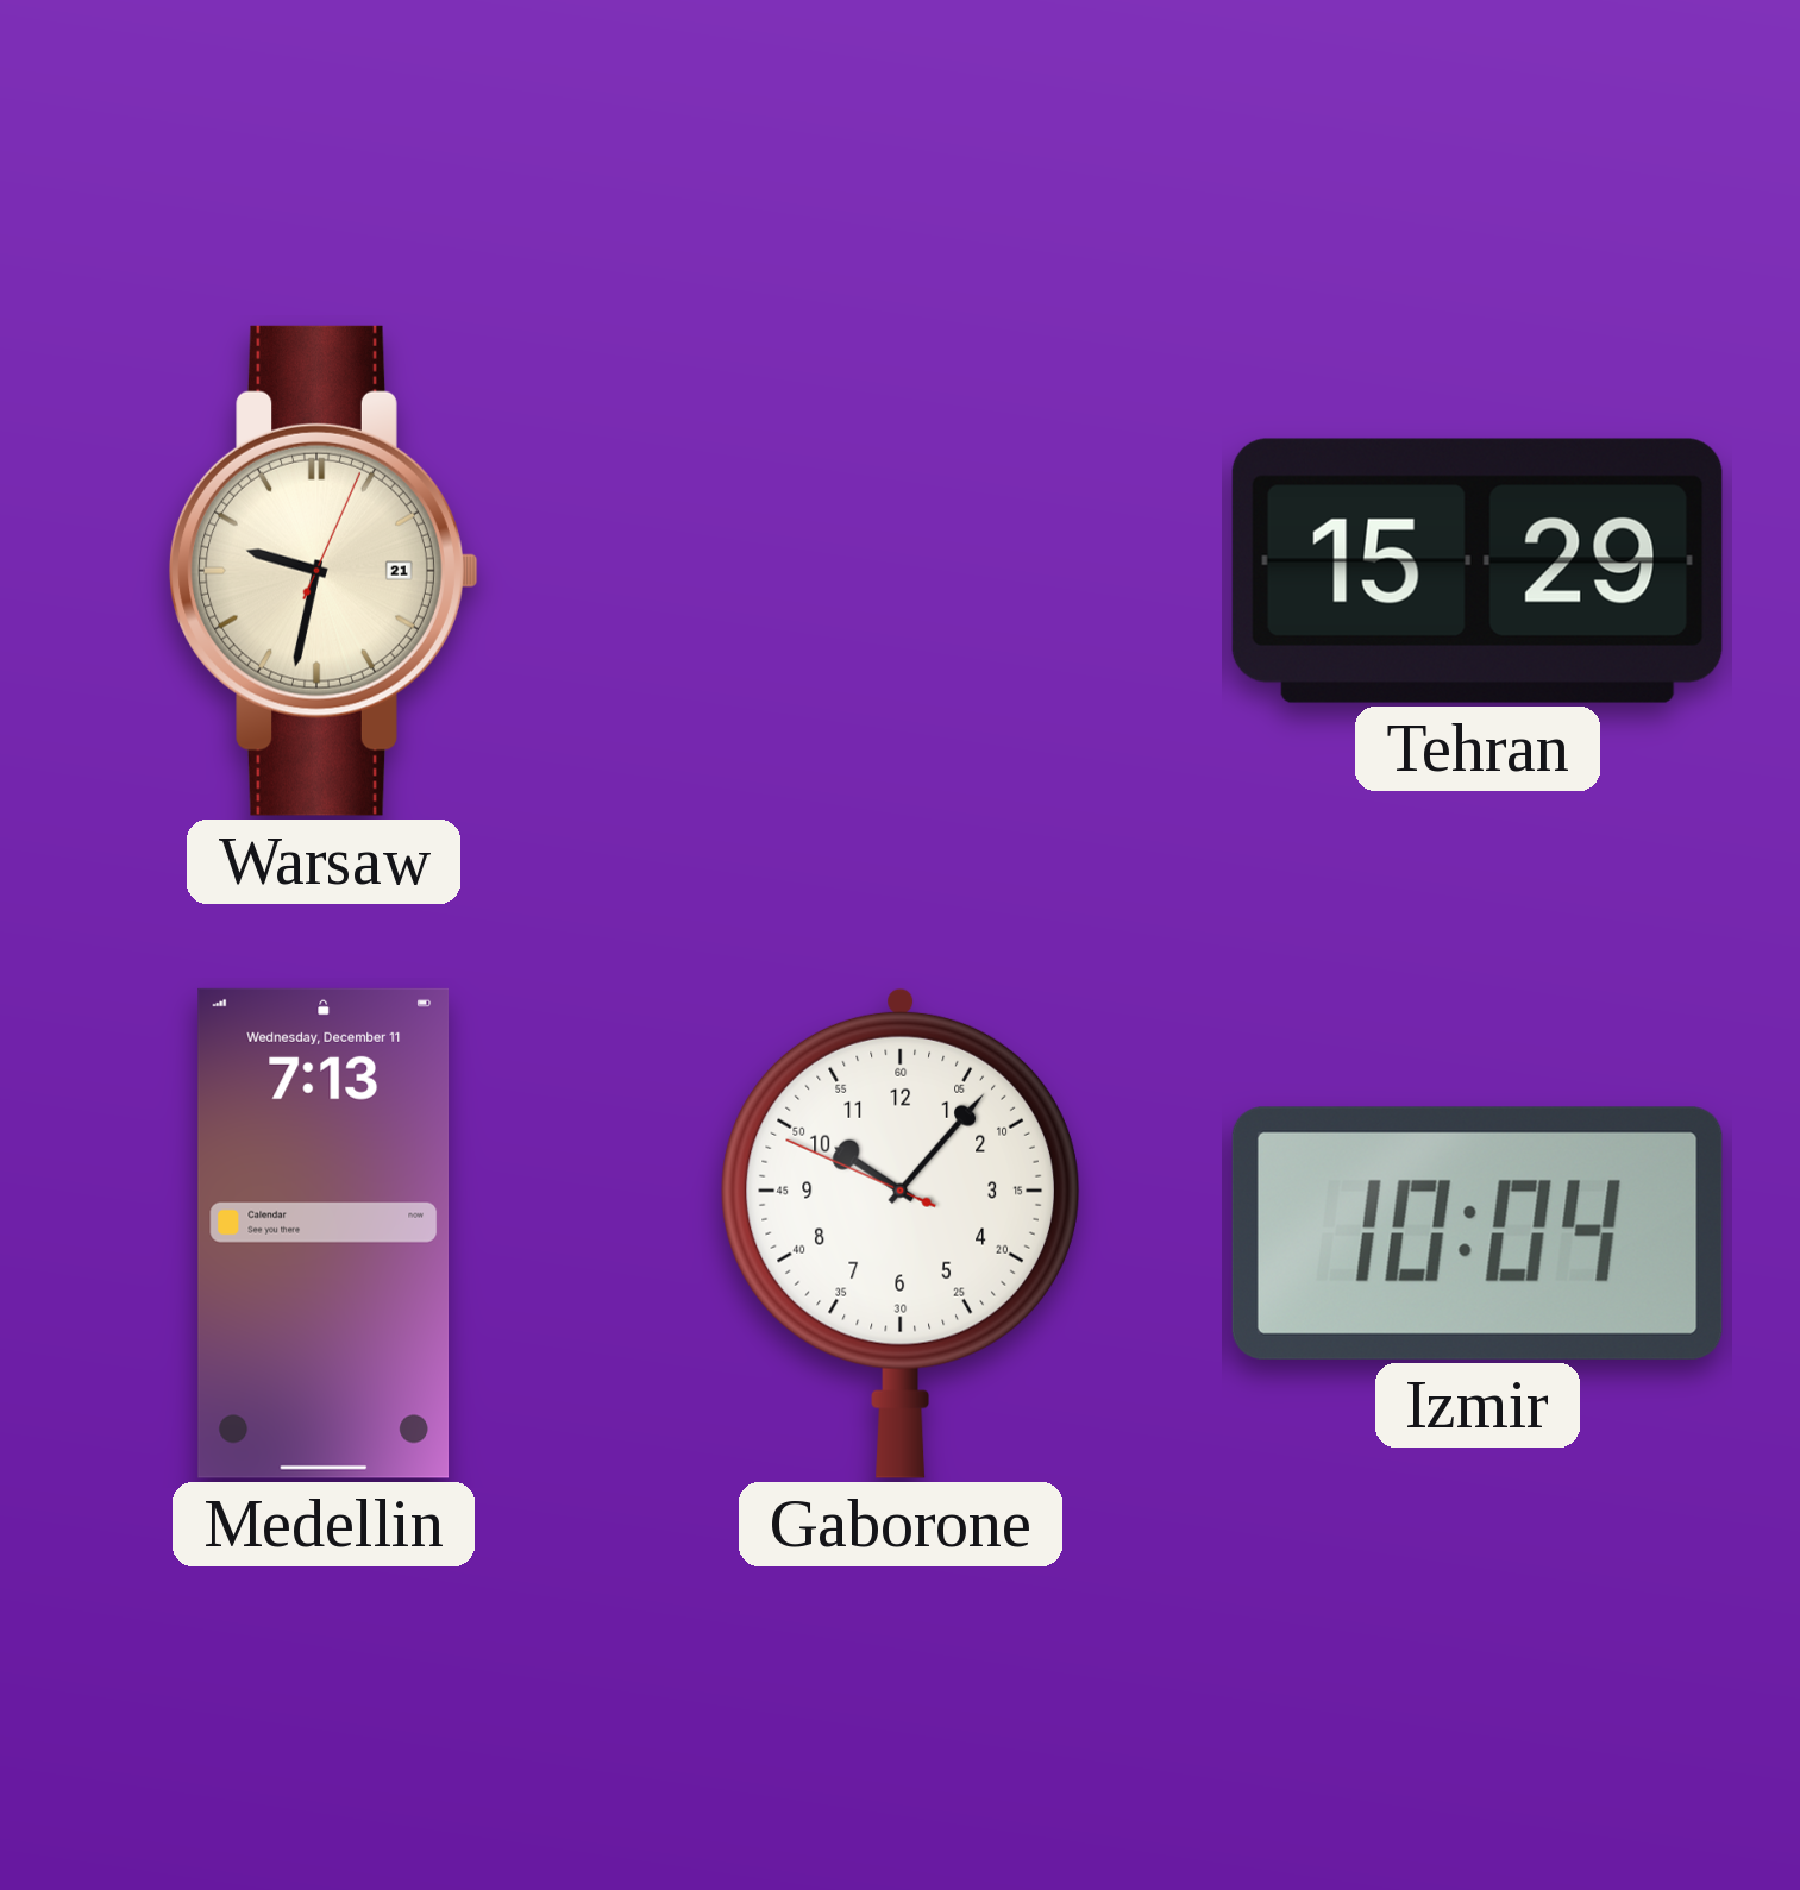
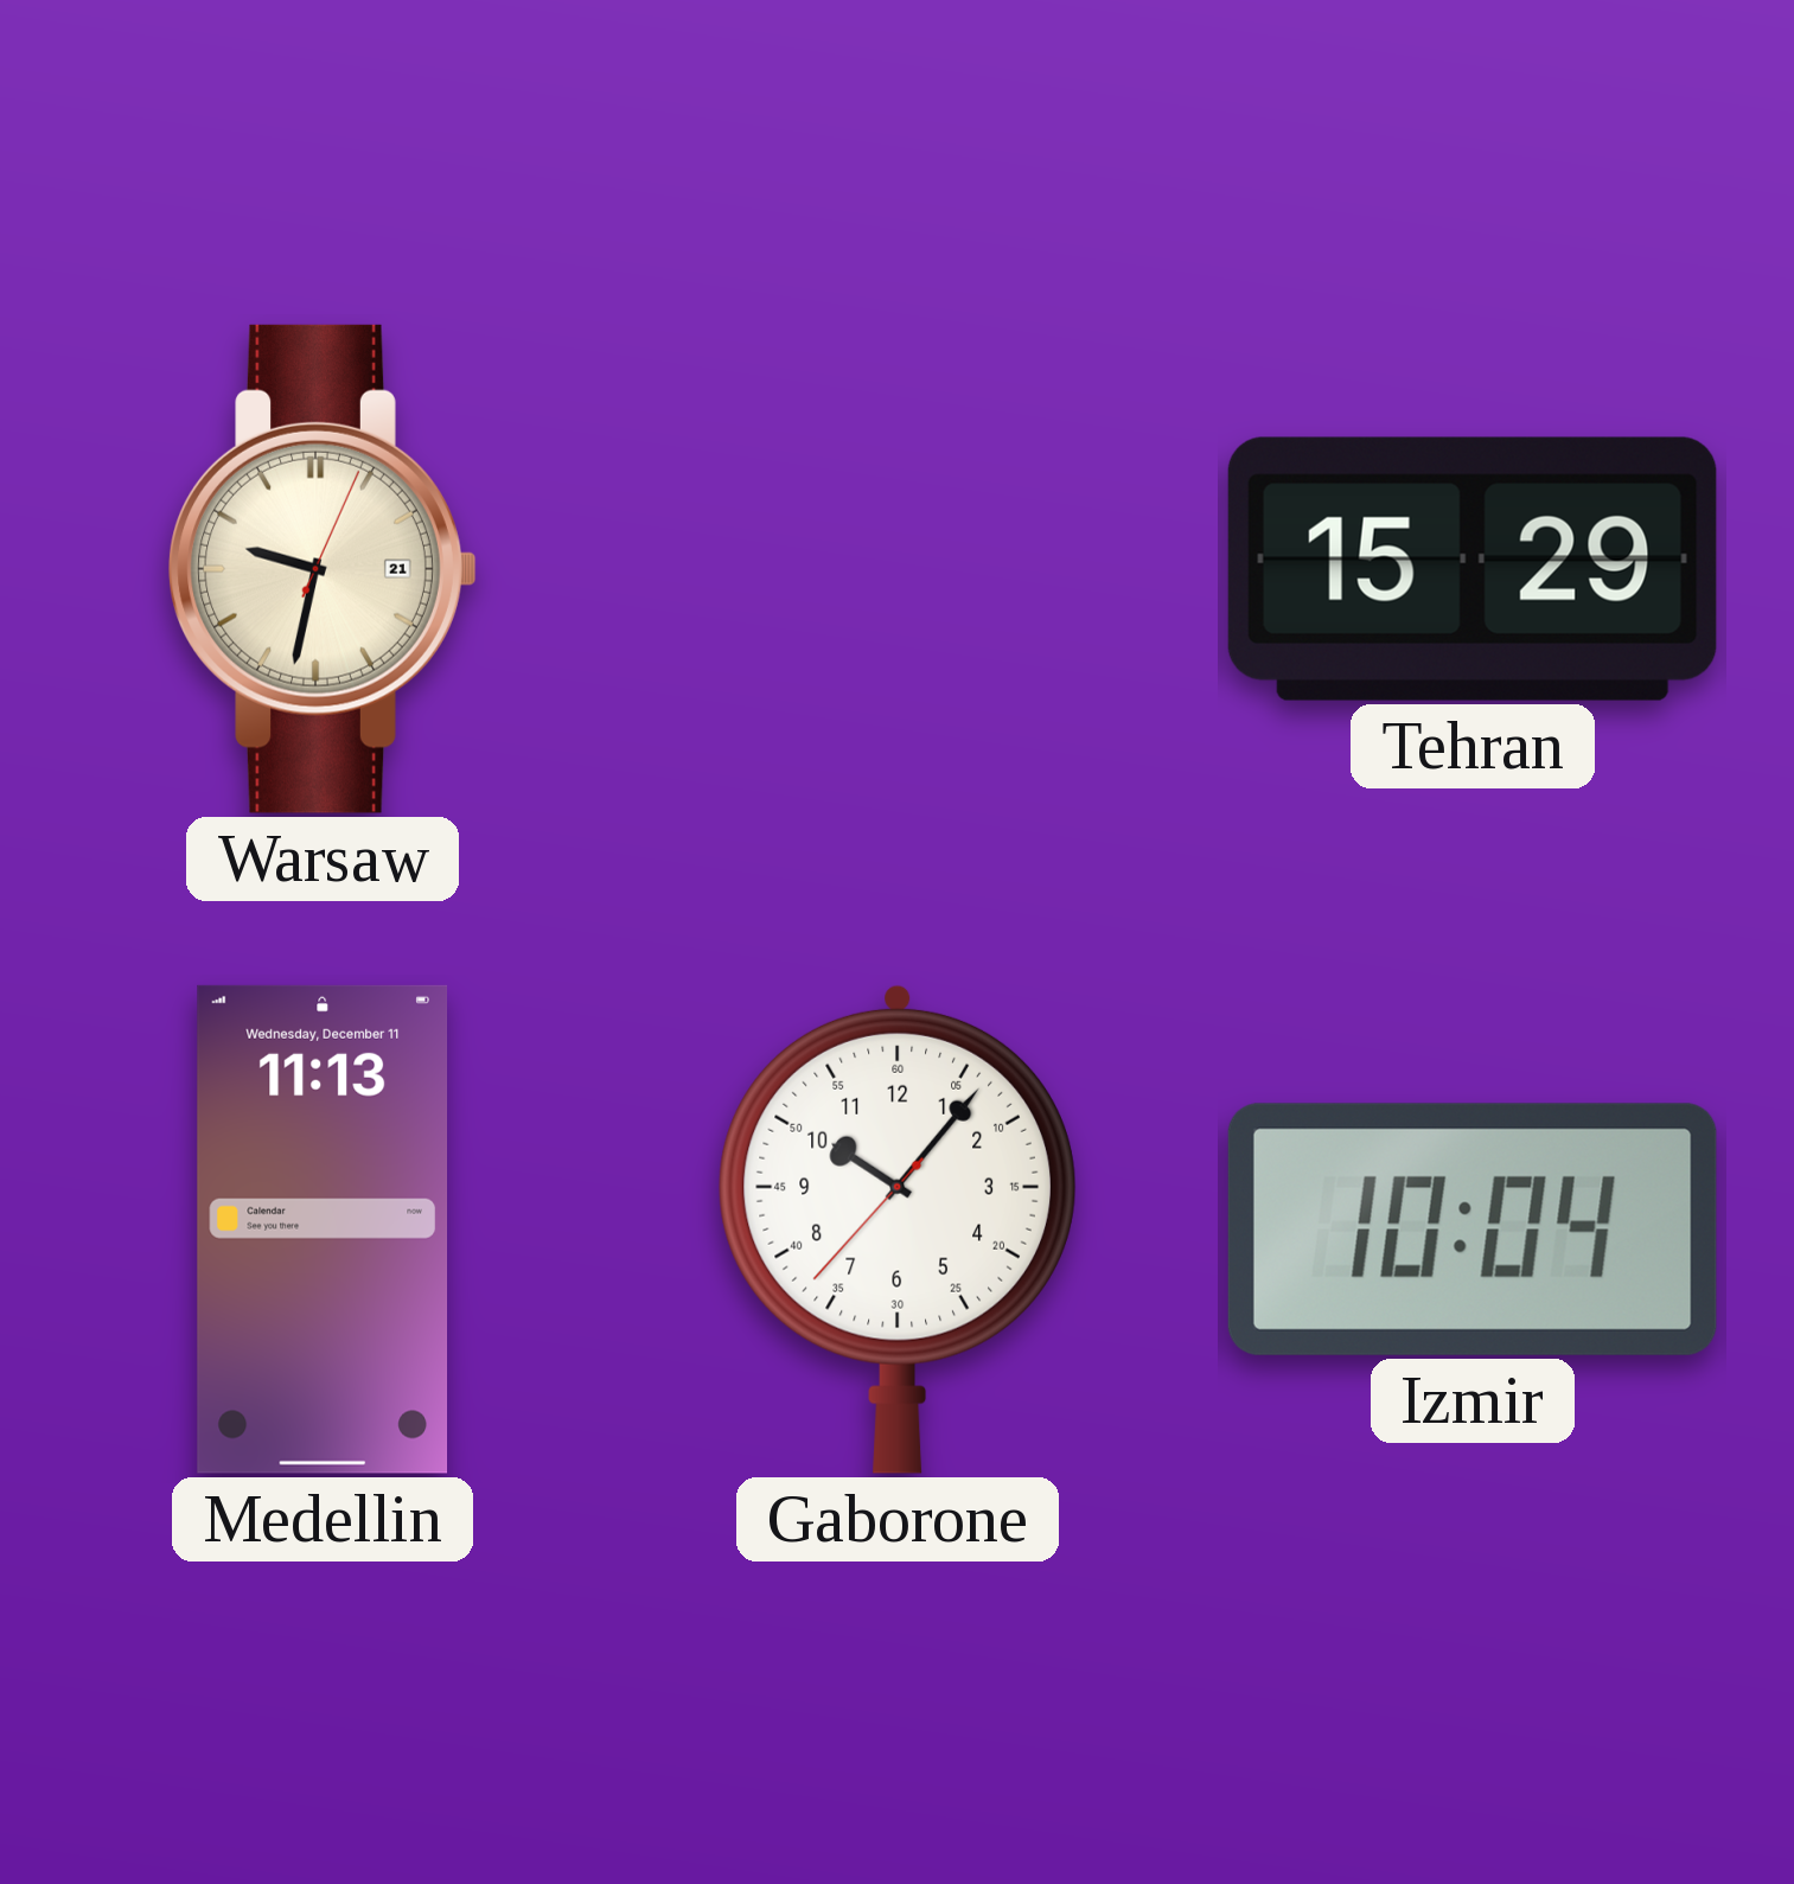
Medellin: 7:13 -> 11:13
Gaborone: 10:06:49 -> 10:06:37
